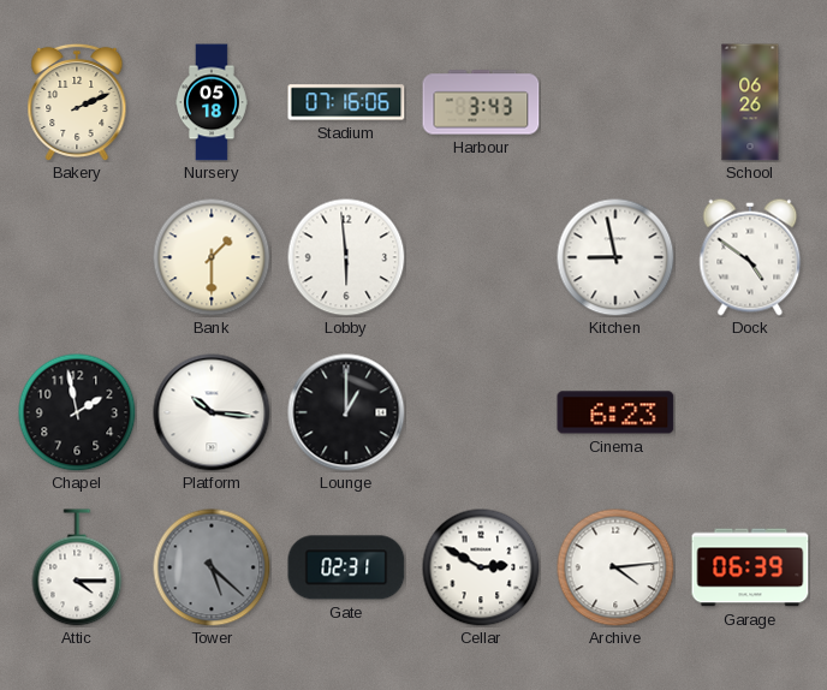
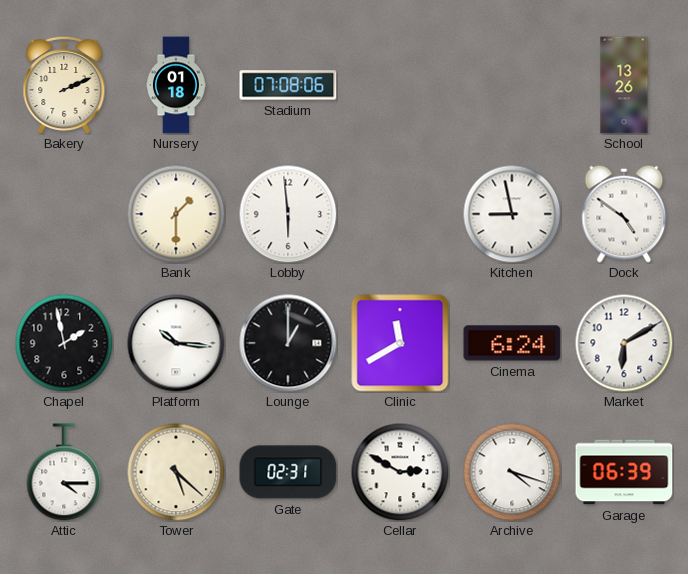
Nursery: 05:18 -> 01:18
Stadium: 07:16 -> 07:08
Harbour: 3:43 -> none
School: 06:26 -> 13:26
Clinic: none -> 11:40
Cinema: 6:23 -> 6:24
Market: none -> 6:10
Tower dial: grey -> cream
Archive: 4:14 -> 4:18
